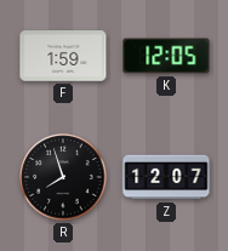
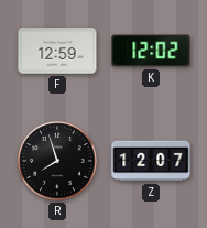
F: 1:59 -> 12:59
K: 12:05 -> 12:02
